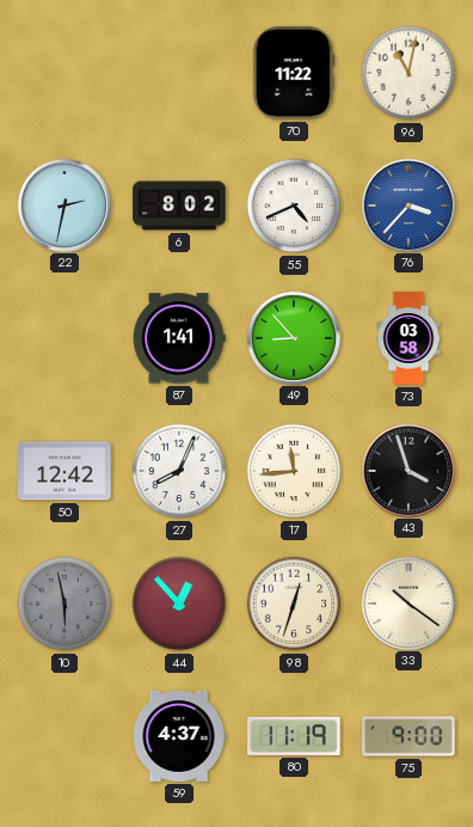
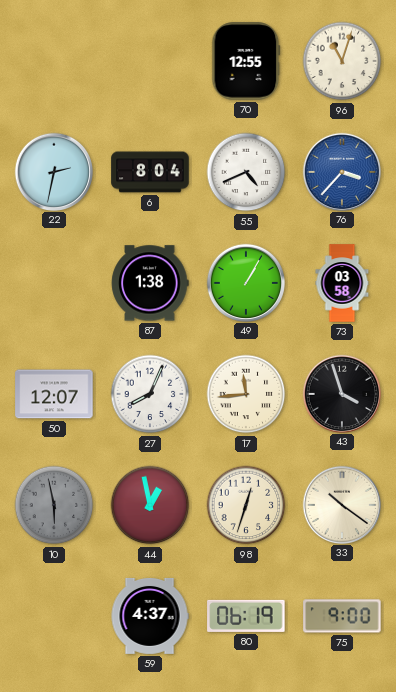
70: 11:22 -> 12:55
96: 11:02 -> 11:03
6: 8:02 -> 8:04
87: 1:41 -> 1:38
49: 8:53 -> 1:05
50: 12:42 -> 12:07
44: 12:53 -> 12:58
80: 11:19 -> 06:19
